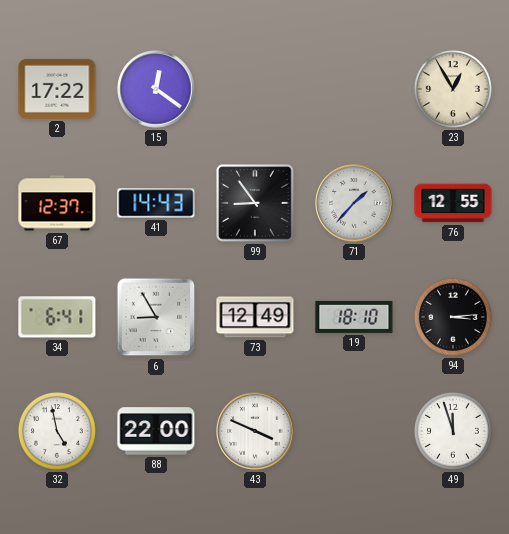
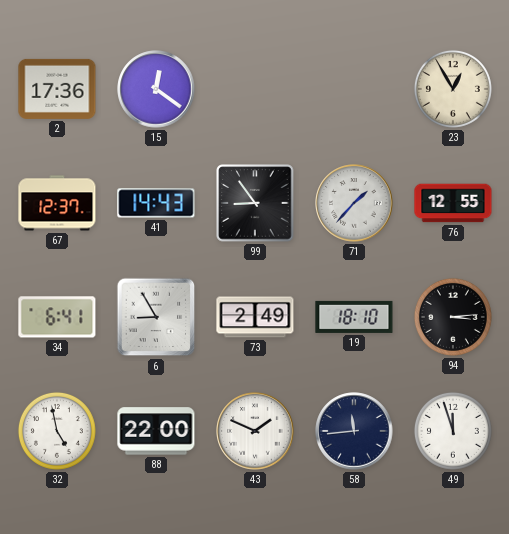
2: 17:22 -> 17:36
73: 12:49 -> 2:49
43: 3:49 -> 1:49
58: none -> 11:44
